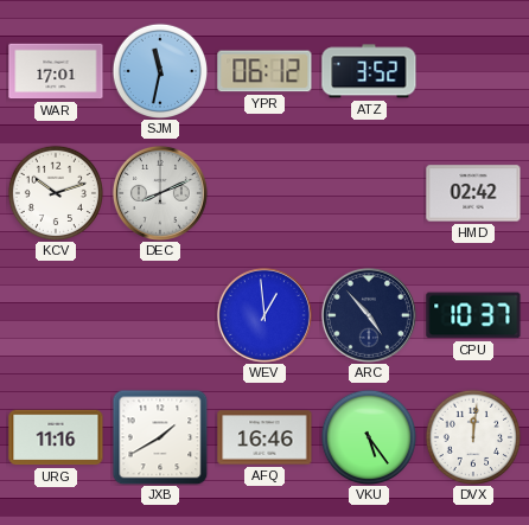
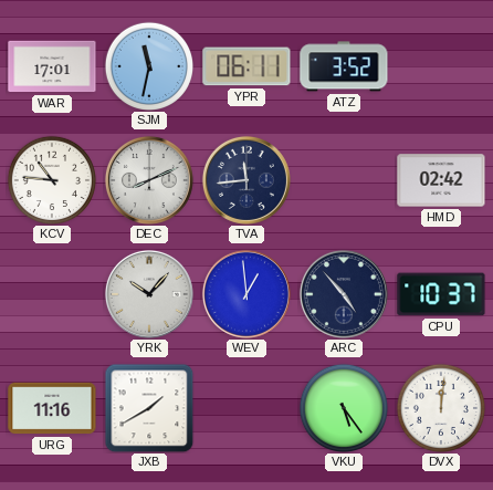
YPR: 06:12 -> 06:11
KCV: 10:12 -> 10:46
TVA: none -> 11:44
YRK: none -> 10:07
AFQ: 16:46 -> none
